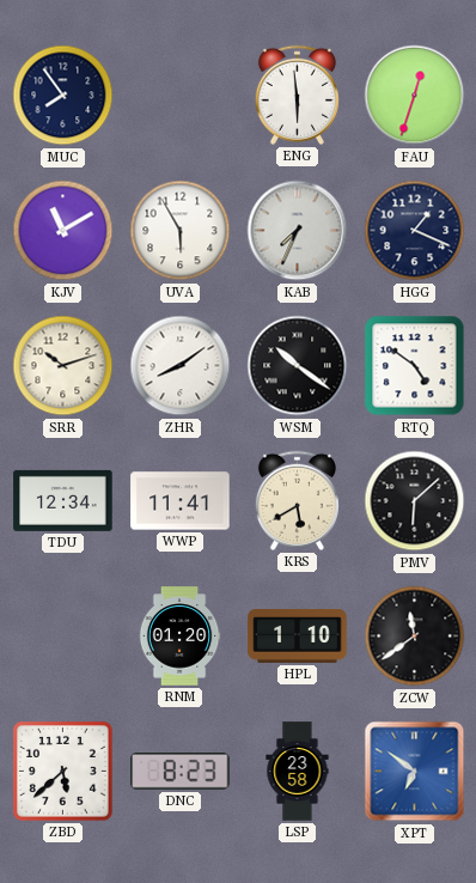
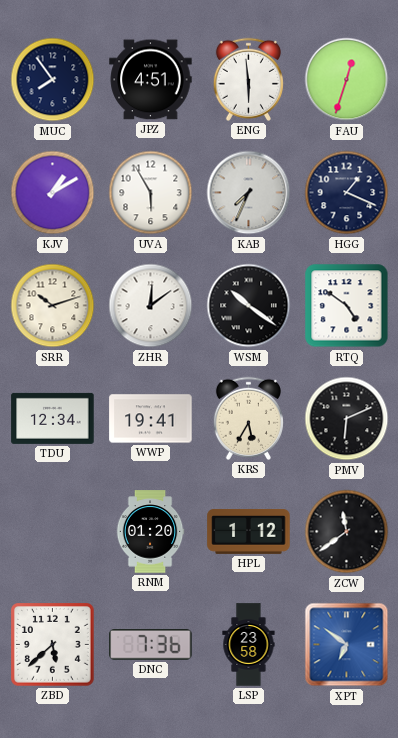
JPZ: none -> 4:51
KJV: 11:10 -> 1:10
ZHR: 8:09 -> 12:09
WWP: 11:41 -> 19:41
KRS: 5:40 -> 5:35
PMV: 6:08 -> 6:11
HPL: 1:10 -> 1:12
DNC: 8:23 -> 7:36
